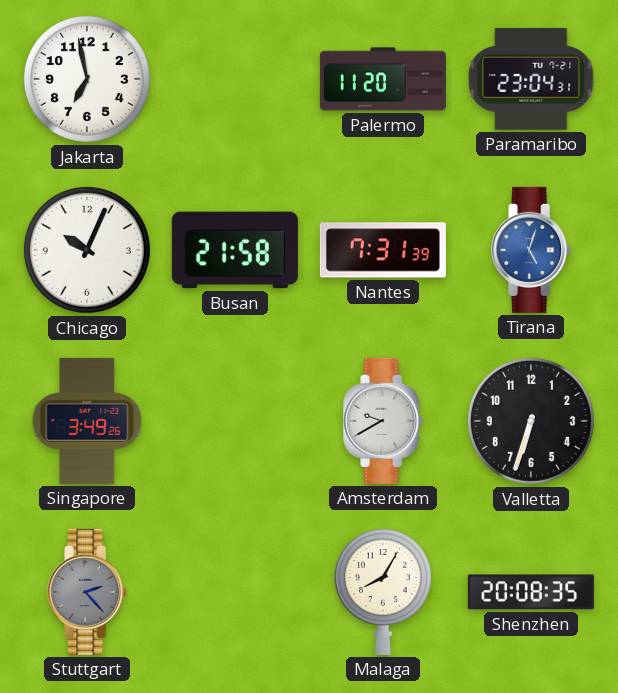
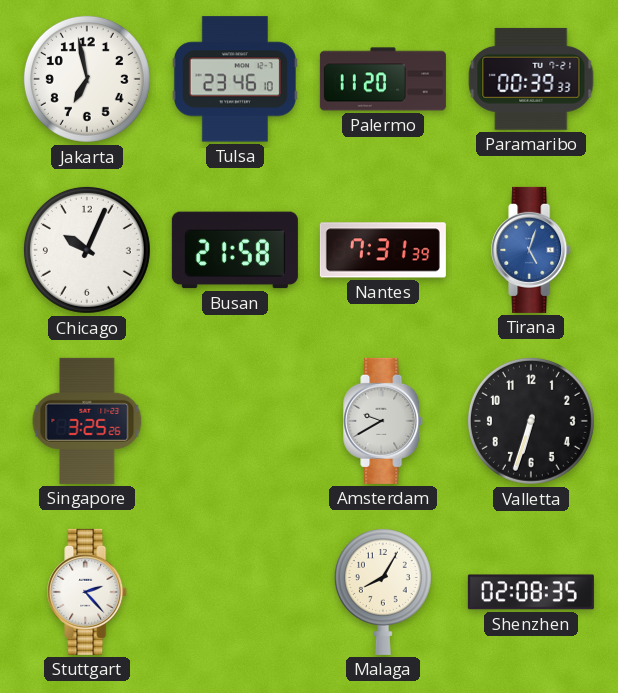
Tulsa: none -> 23:46
Paramaribo: 23:04 -> 00:39
Singapore: 3:49 -> 3:25
Stuttgart dial: grey -> white
Shenzhen: 20:08 -> 02:08
